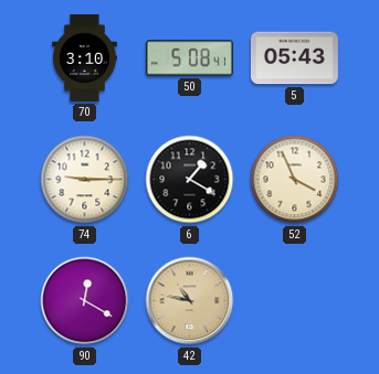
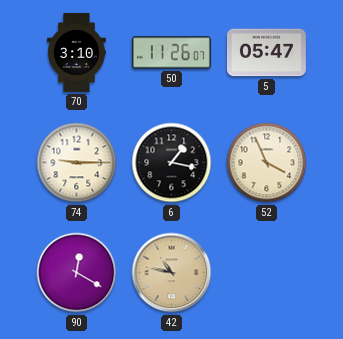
50: 5:08 -> 11:26
5: 05:43 -> 05:47
6: 1:20 -> 1:17
